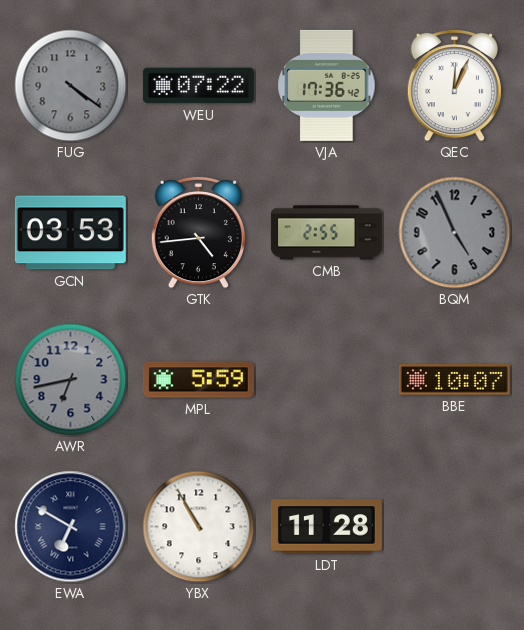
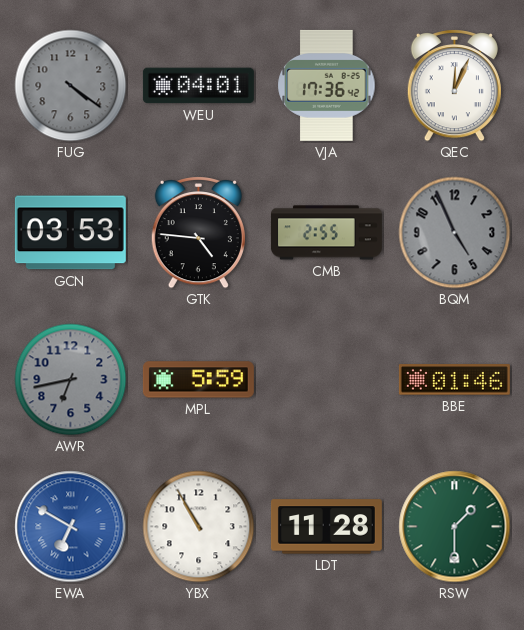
WEU: 07:22 -> 04:01
GTK: 4:44 -> 4:46
BBE: 10:07 -> 01:46
EWA dial: navy -> blue
RSW: none -> 1:30
